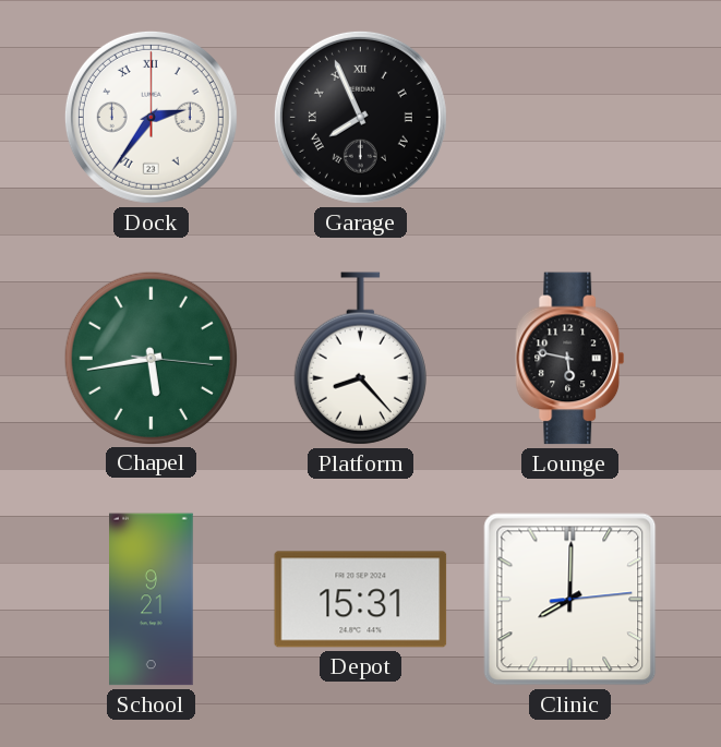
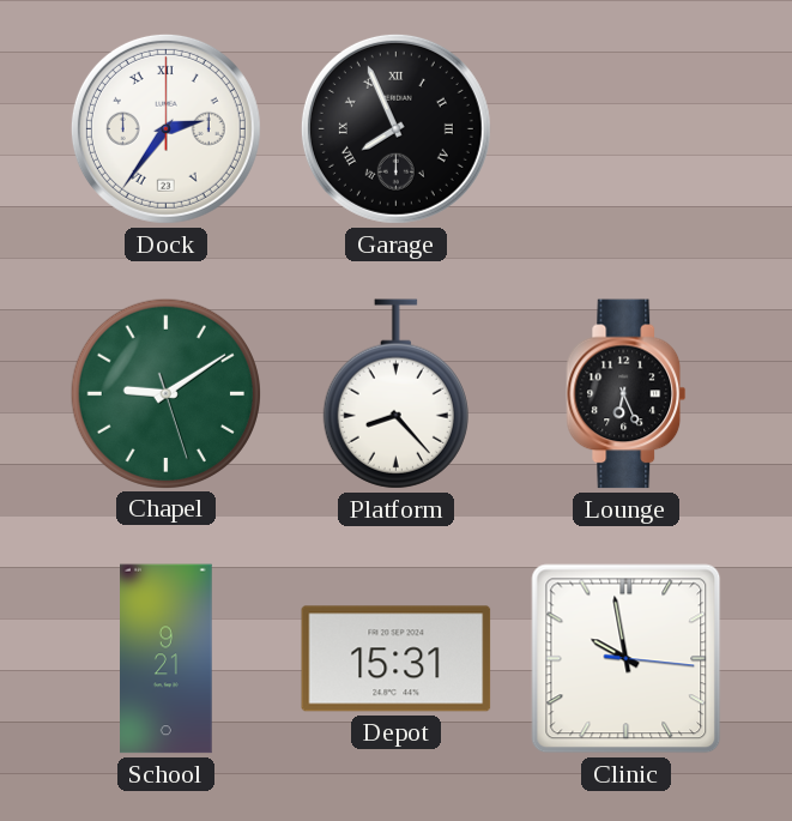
Chapel: 5:43 -> 9:09
Lounge: 5:47 -> 6:26
Clinic: 8:00 -> 9:58
